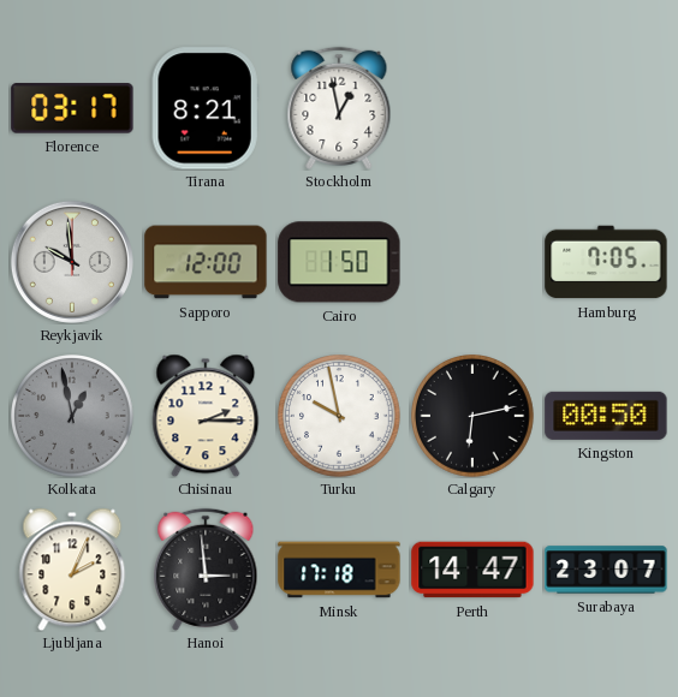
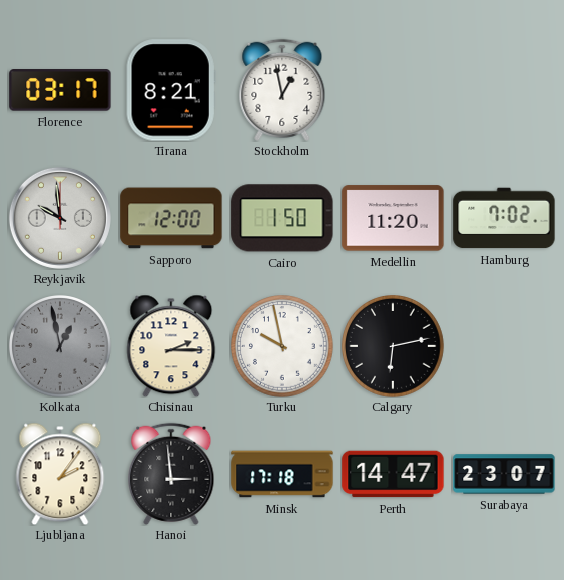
Medellin: none -> 11:20
Hamburg: 7:05 -> 7:02
Kingston: 00:50 -> none
Ljubljana: 2:04 -> 2:06
